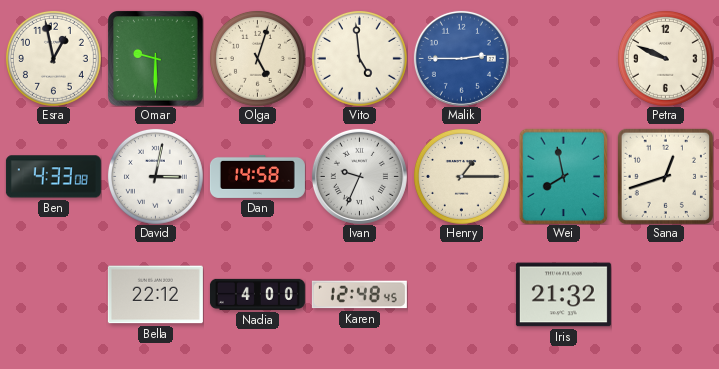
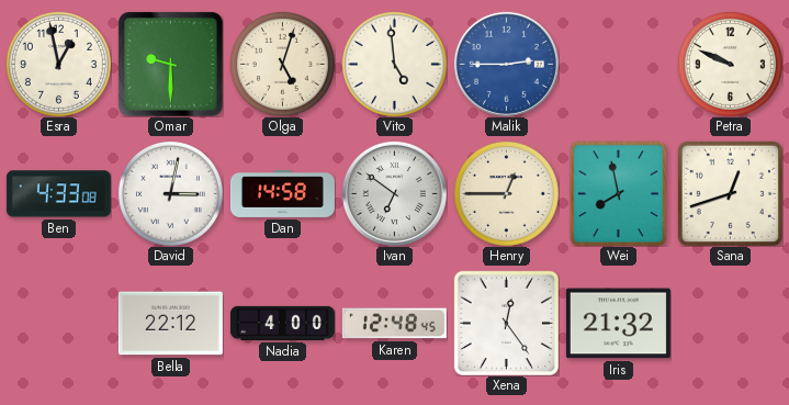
Ivan: 9:34 -> 6:51
Henry: 1:15 -> 12:45
Xena: none -> 12:24
